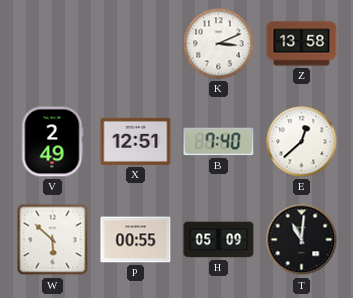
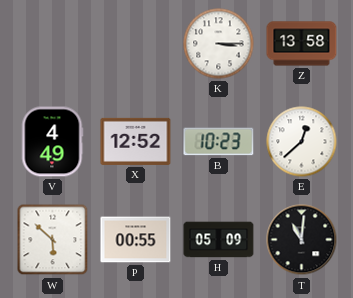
K: 3:11 -> 3:15
V: 2:49 -> 4:49
X: 12:51 -> 12:52
B: 7:40 -> 10:23
